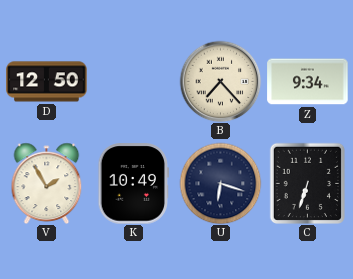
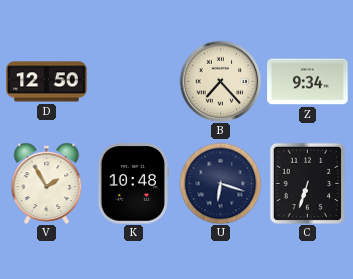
K: 10:49 -> 10:48
